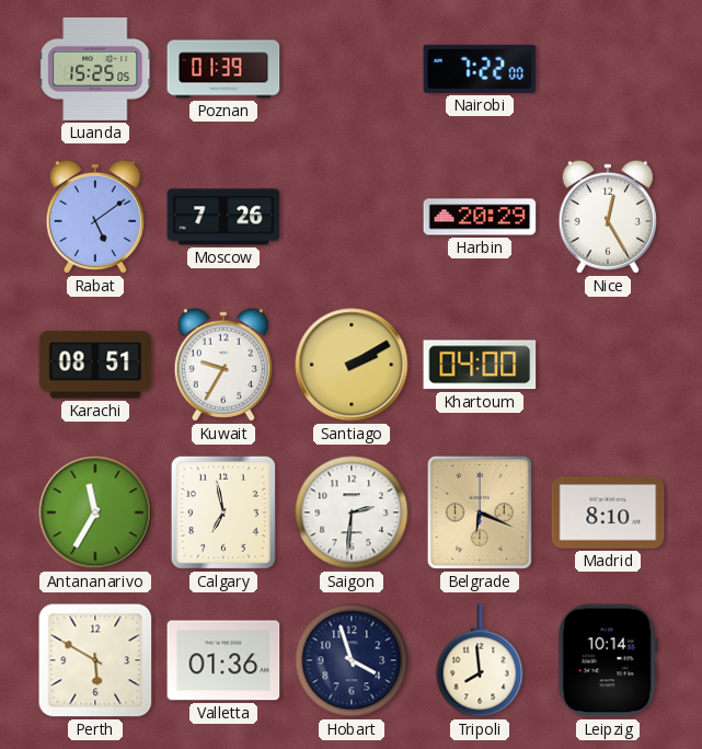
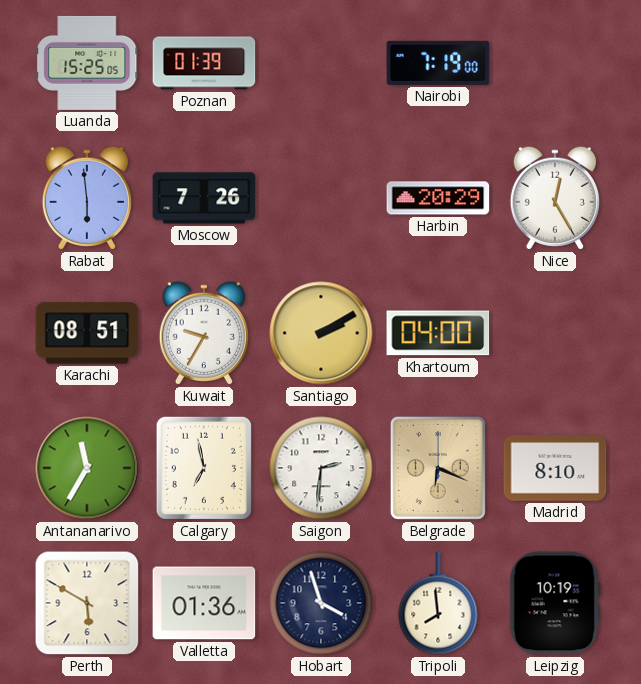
Nairobi: 7:22 -> 7:19
Rabat: 5:09 -> 5:59
Leipzig: 10:14 -> 10:19
